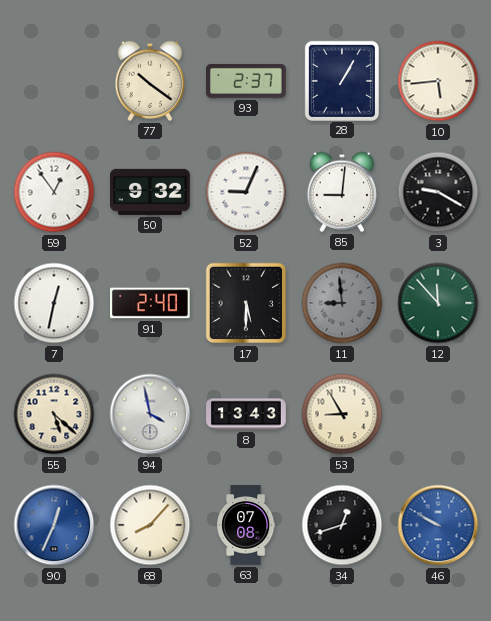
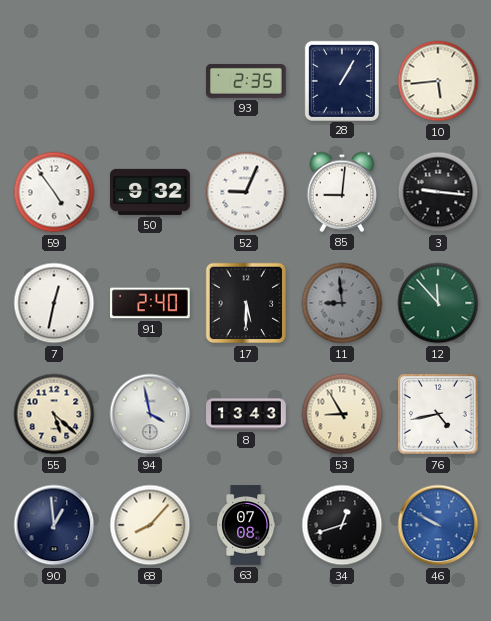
77: 10:21 -> none
93: 2:37 -> 2:35
59: 12:54 -> 4:54
3: 9:20 -> 9:16
76: none -> 4:43
90: 12:34 -> 12:59
90 dial: blue -> navy
